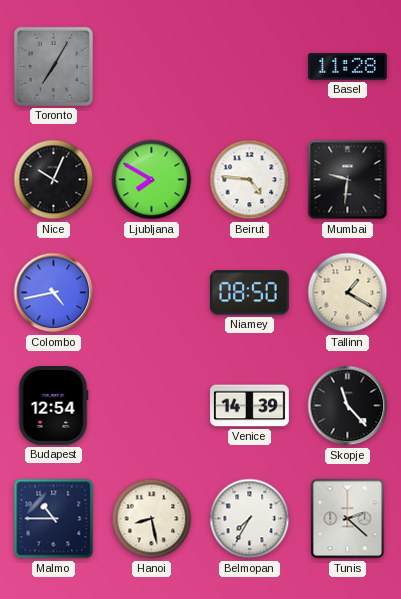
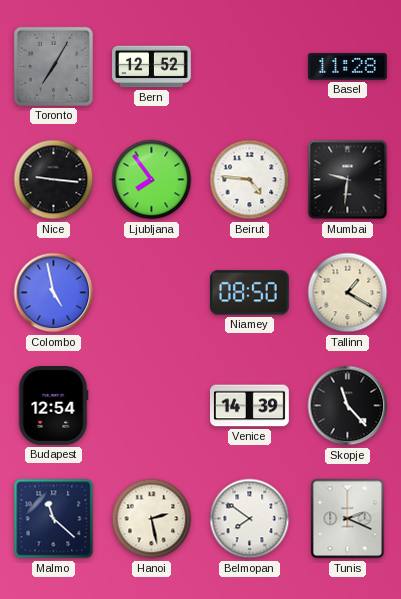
Bern: none -> 12:52
Nice: 10:04 -> 9:16
Ljubljana: 7:50 -> 7:54
Colombo: 4:43 -> 4:58
Malmo: 10:45 -> 11:22
Hanoi: 8:28 -> 2:28
Belmopan: 7:35 -> 7:51
Tunis: 2:22 -> 2:19
